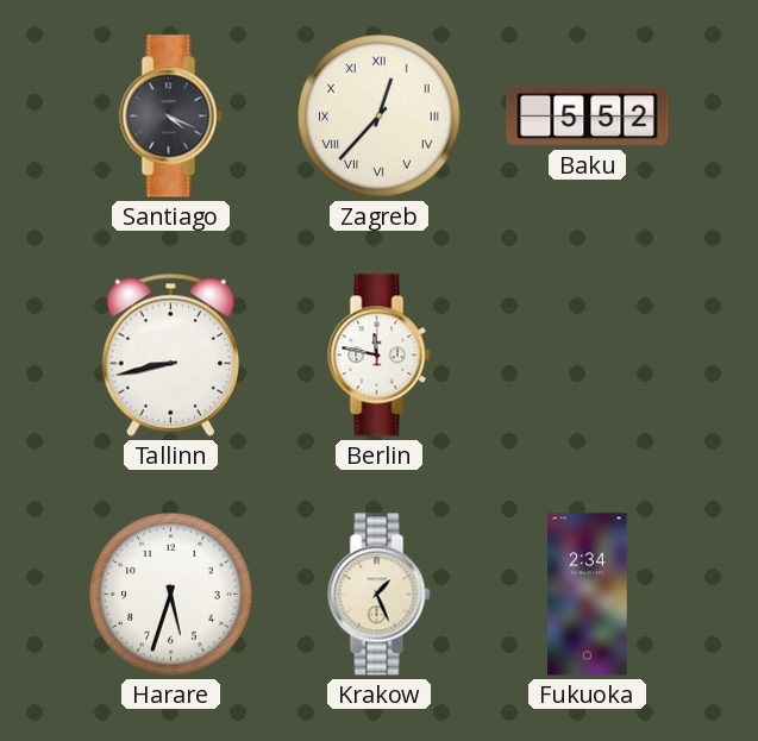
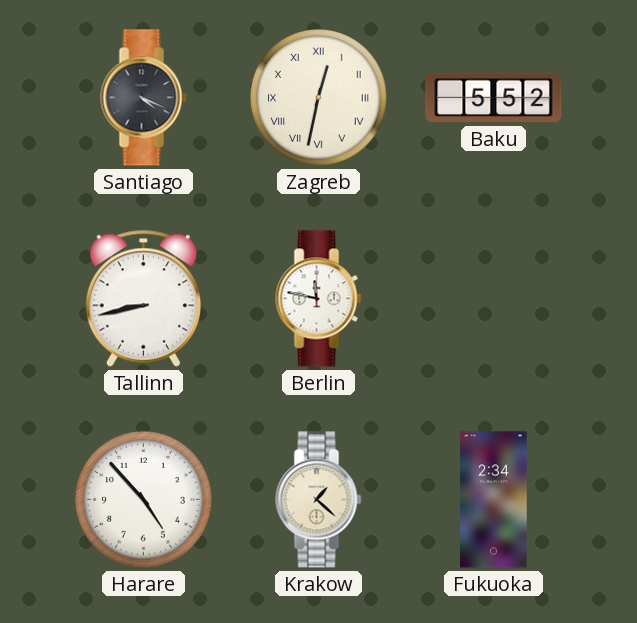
Zagreb: 12:37 -> 12:32
Harare: 5:33 -> 4:53
Krakow: 1:26 -> 1:22
